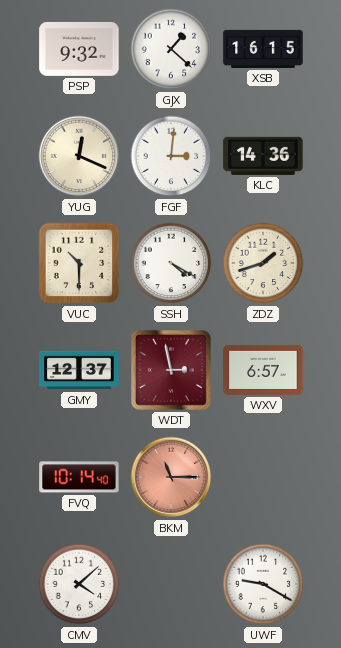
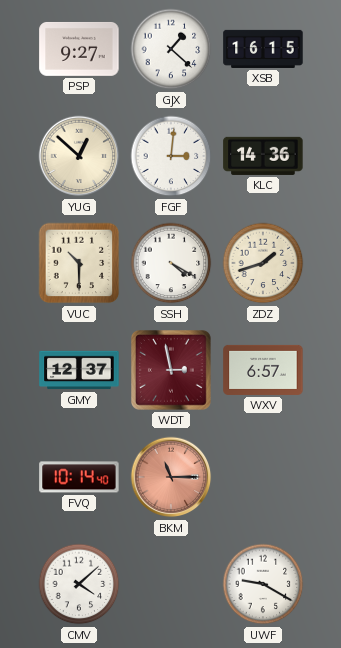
PSP: 9:32 -> 9:27
YUG: 12:19 -> 12:52
